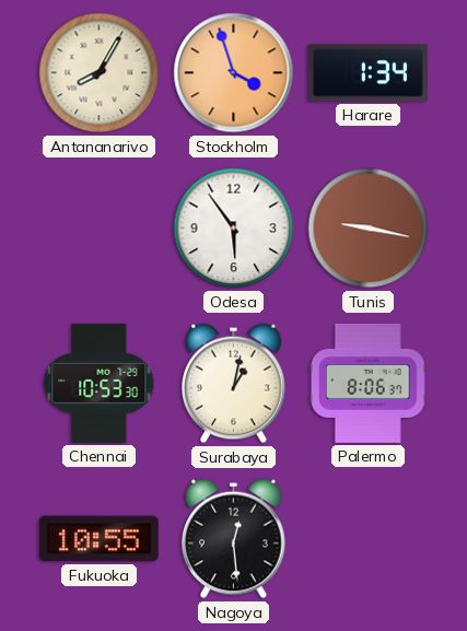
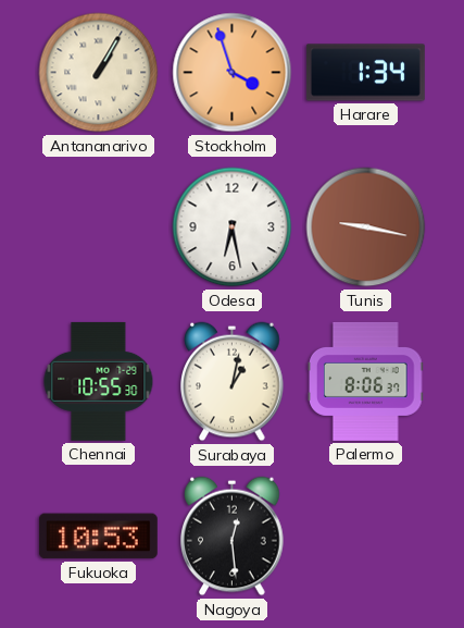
Antananarivo: 8:05 -> 1:05
Odesa: 5:54 -> 6:28
Chennai: 10:53 -> 10:55
Fukuoka: 10:55 -> 10:53
